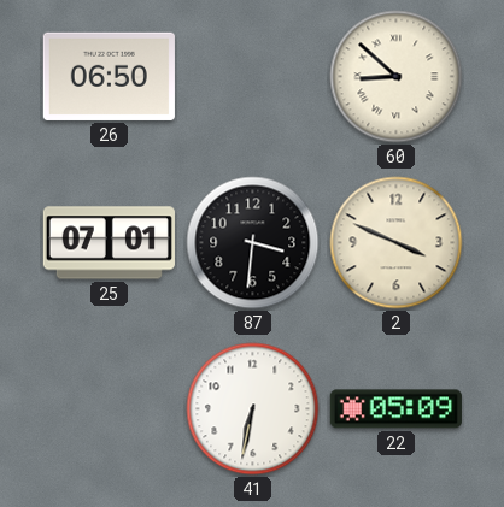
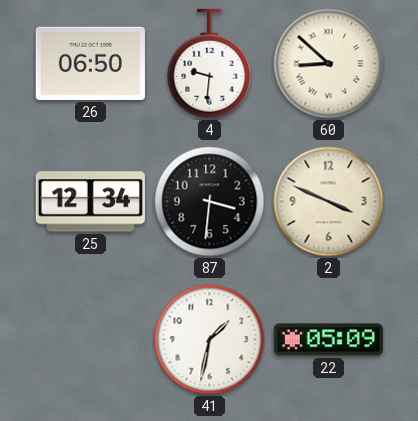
4: none -> 9:31
25: 07:01 -> 12:34
41: 6:32 -> 1:32
